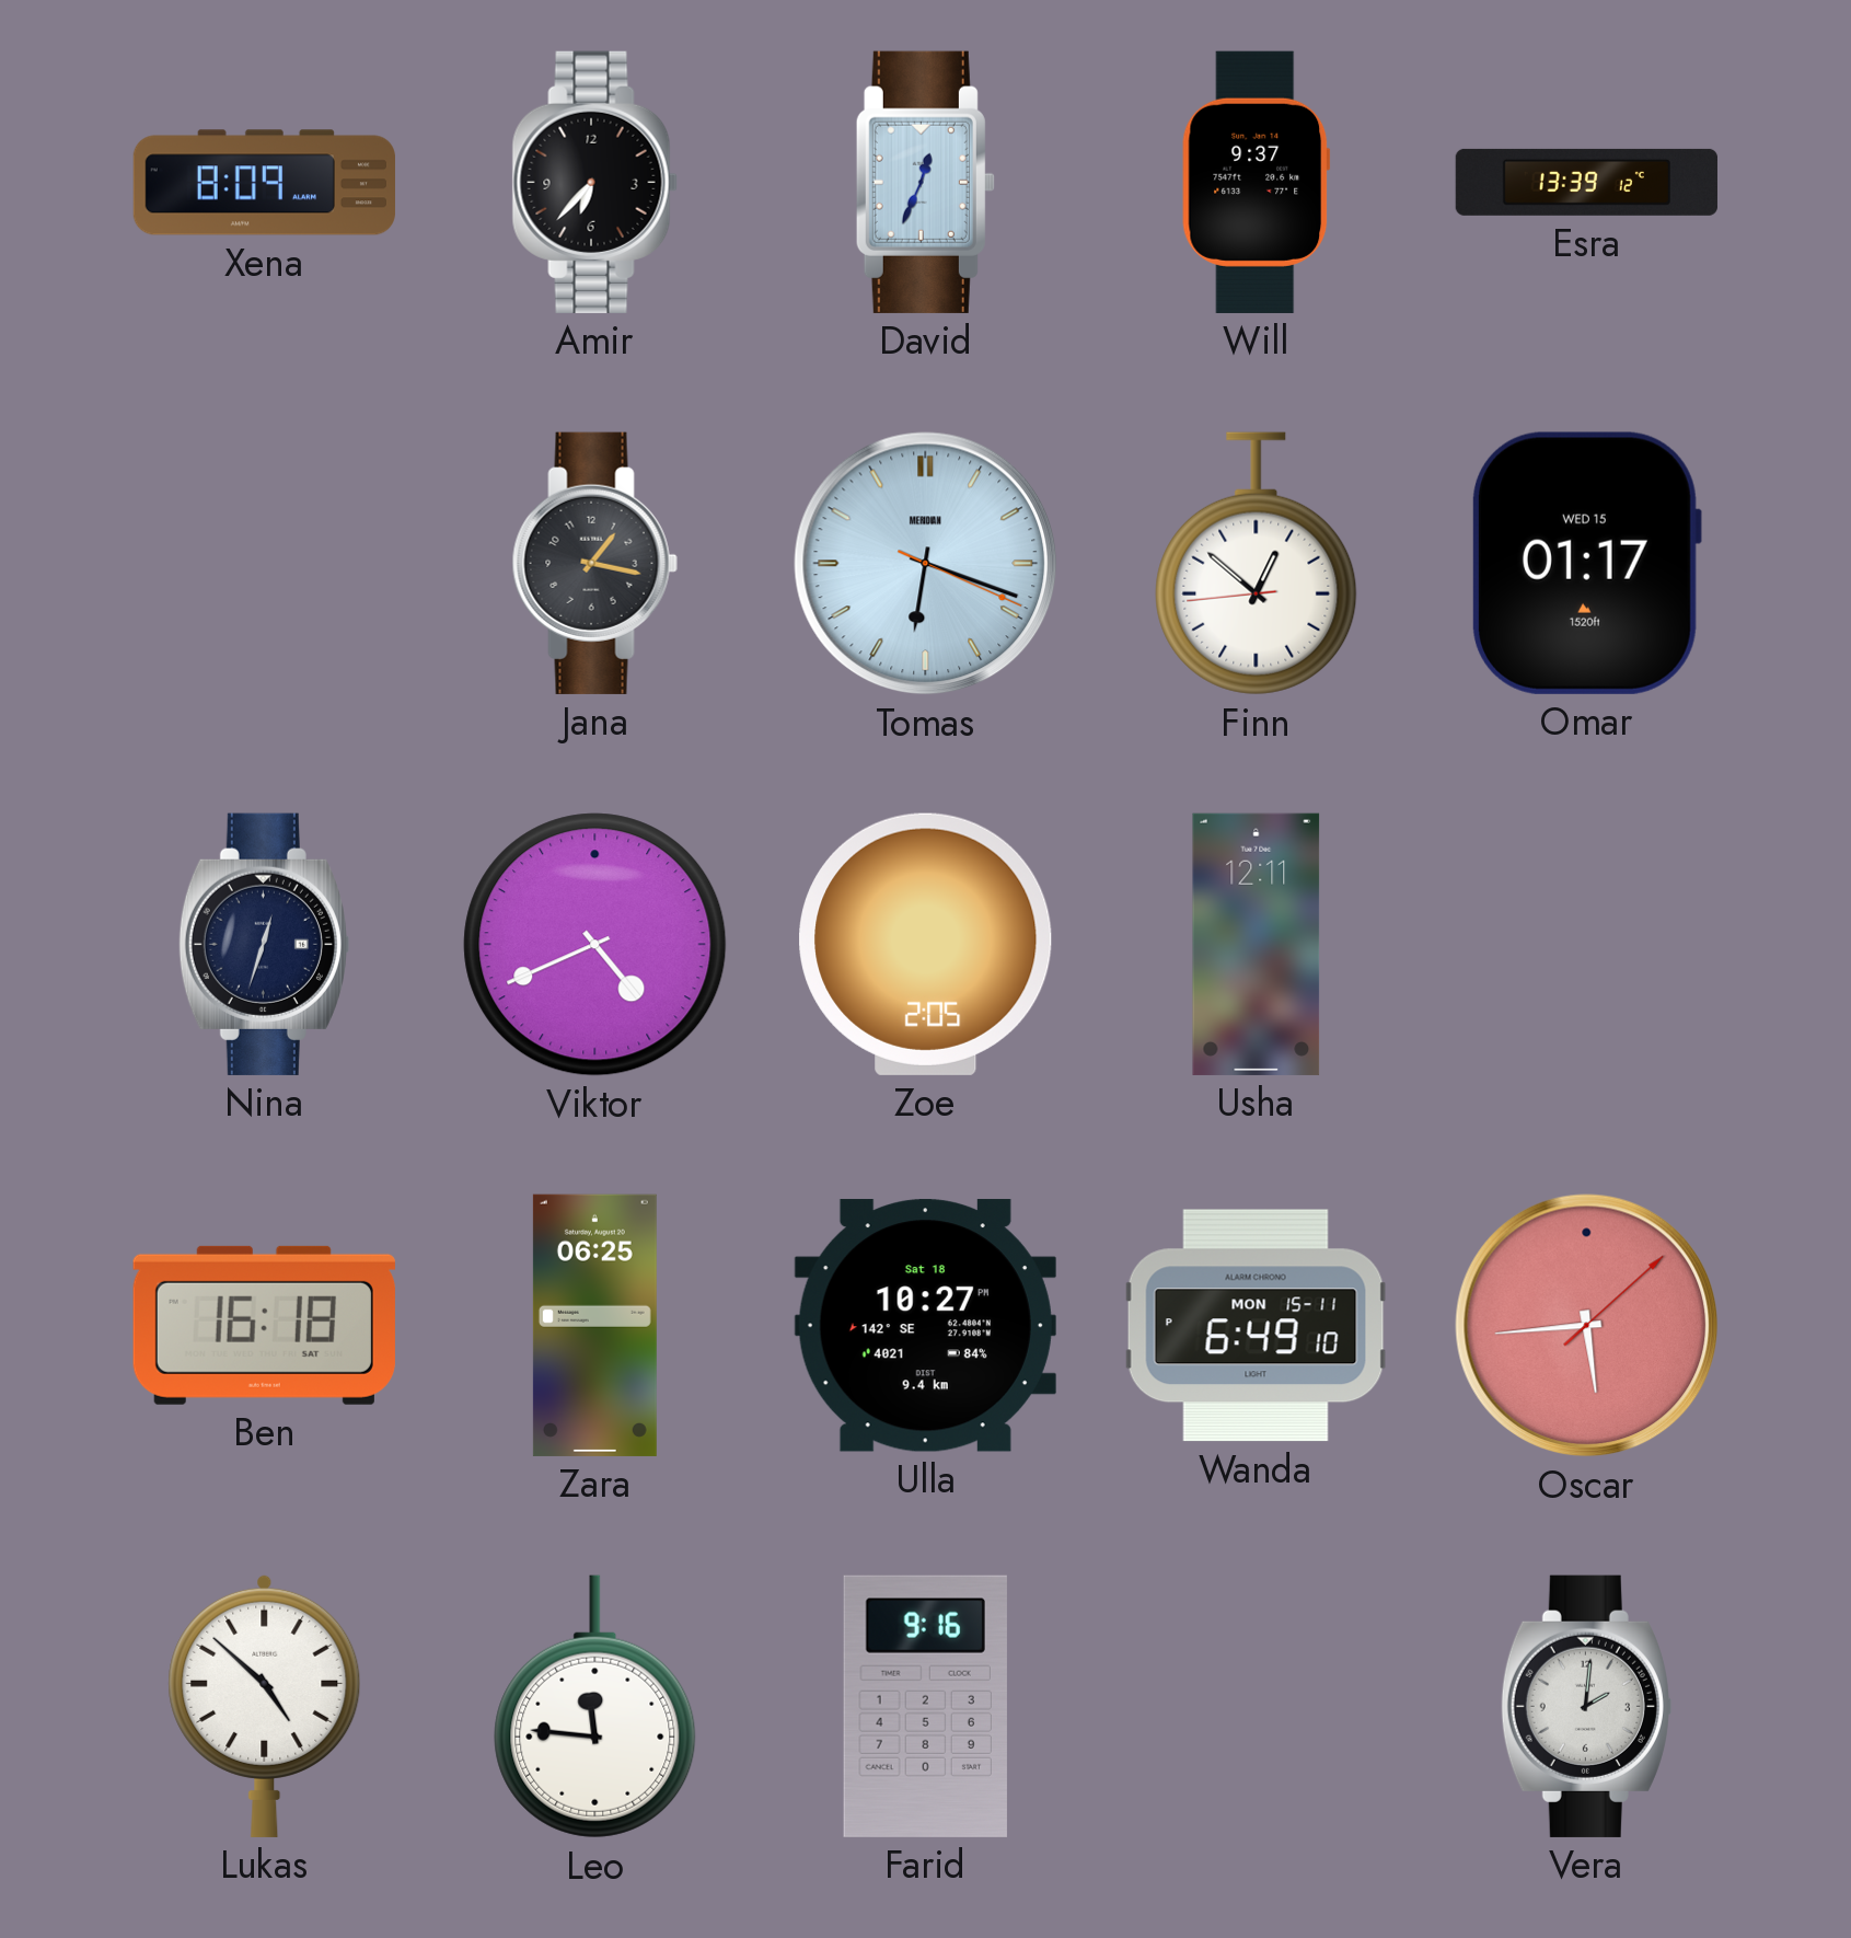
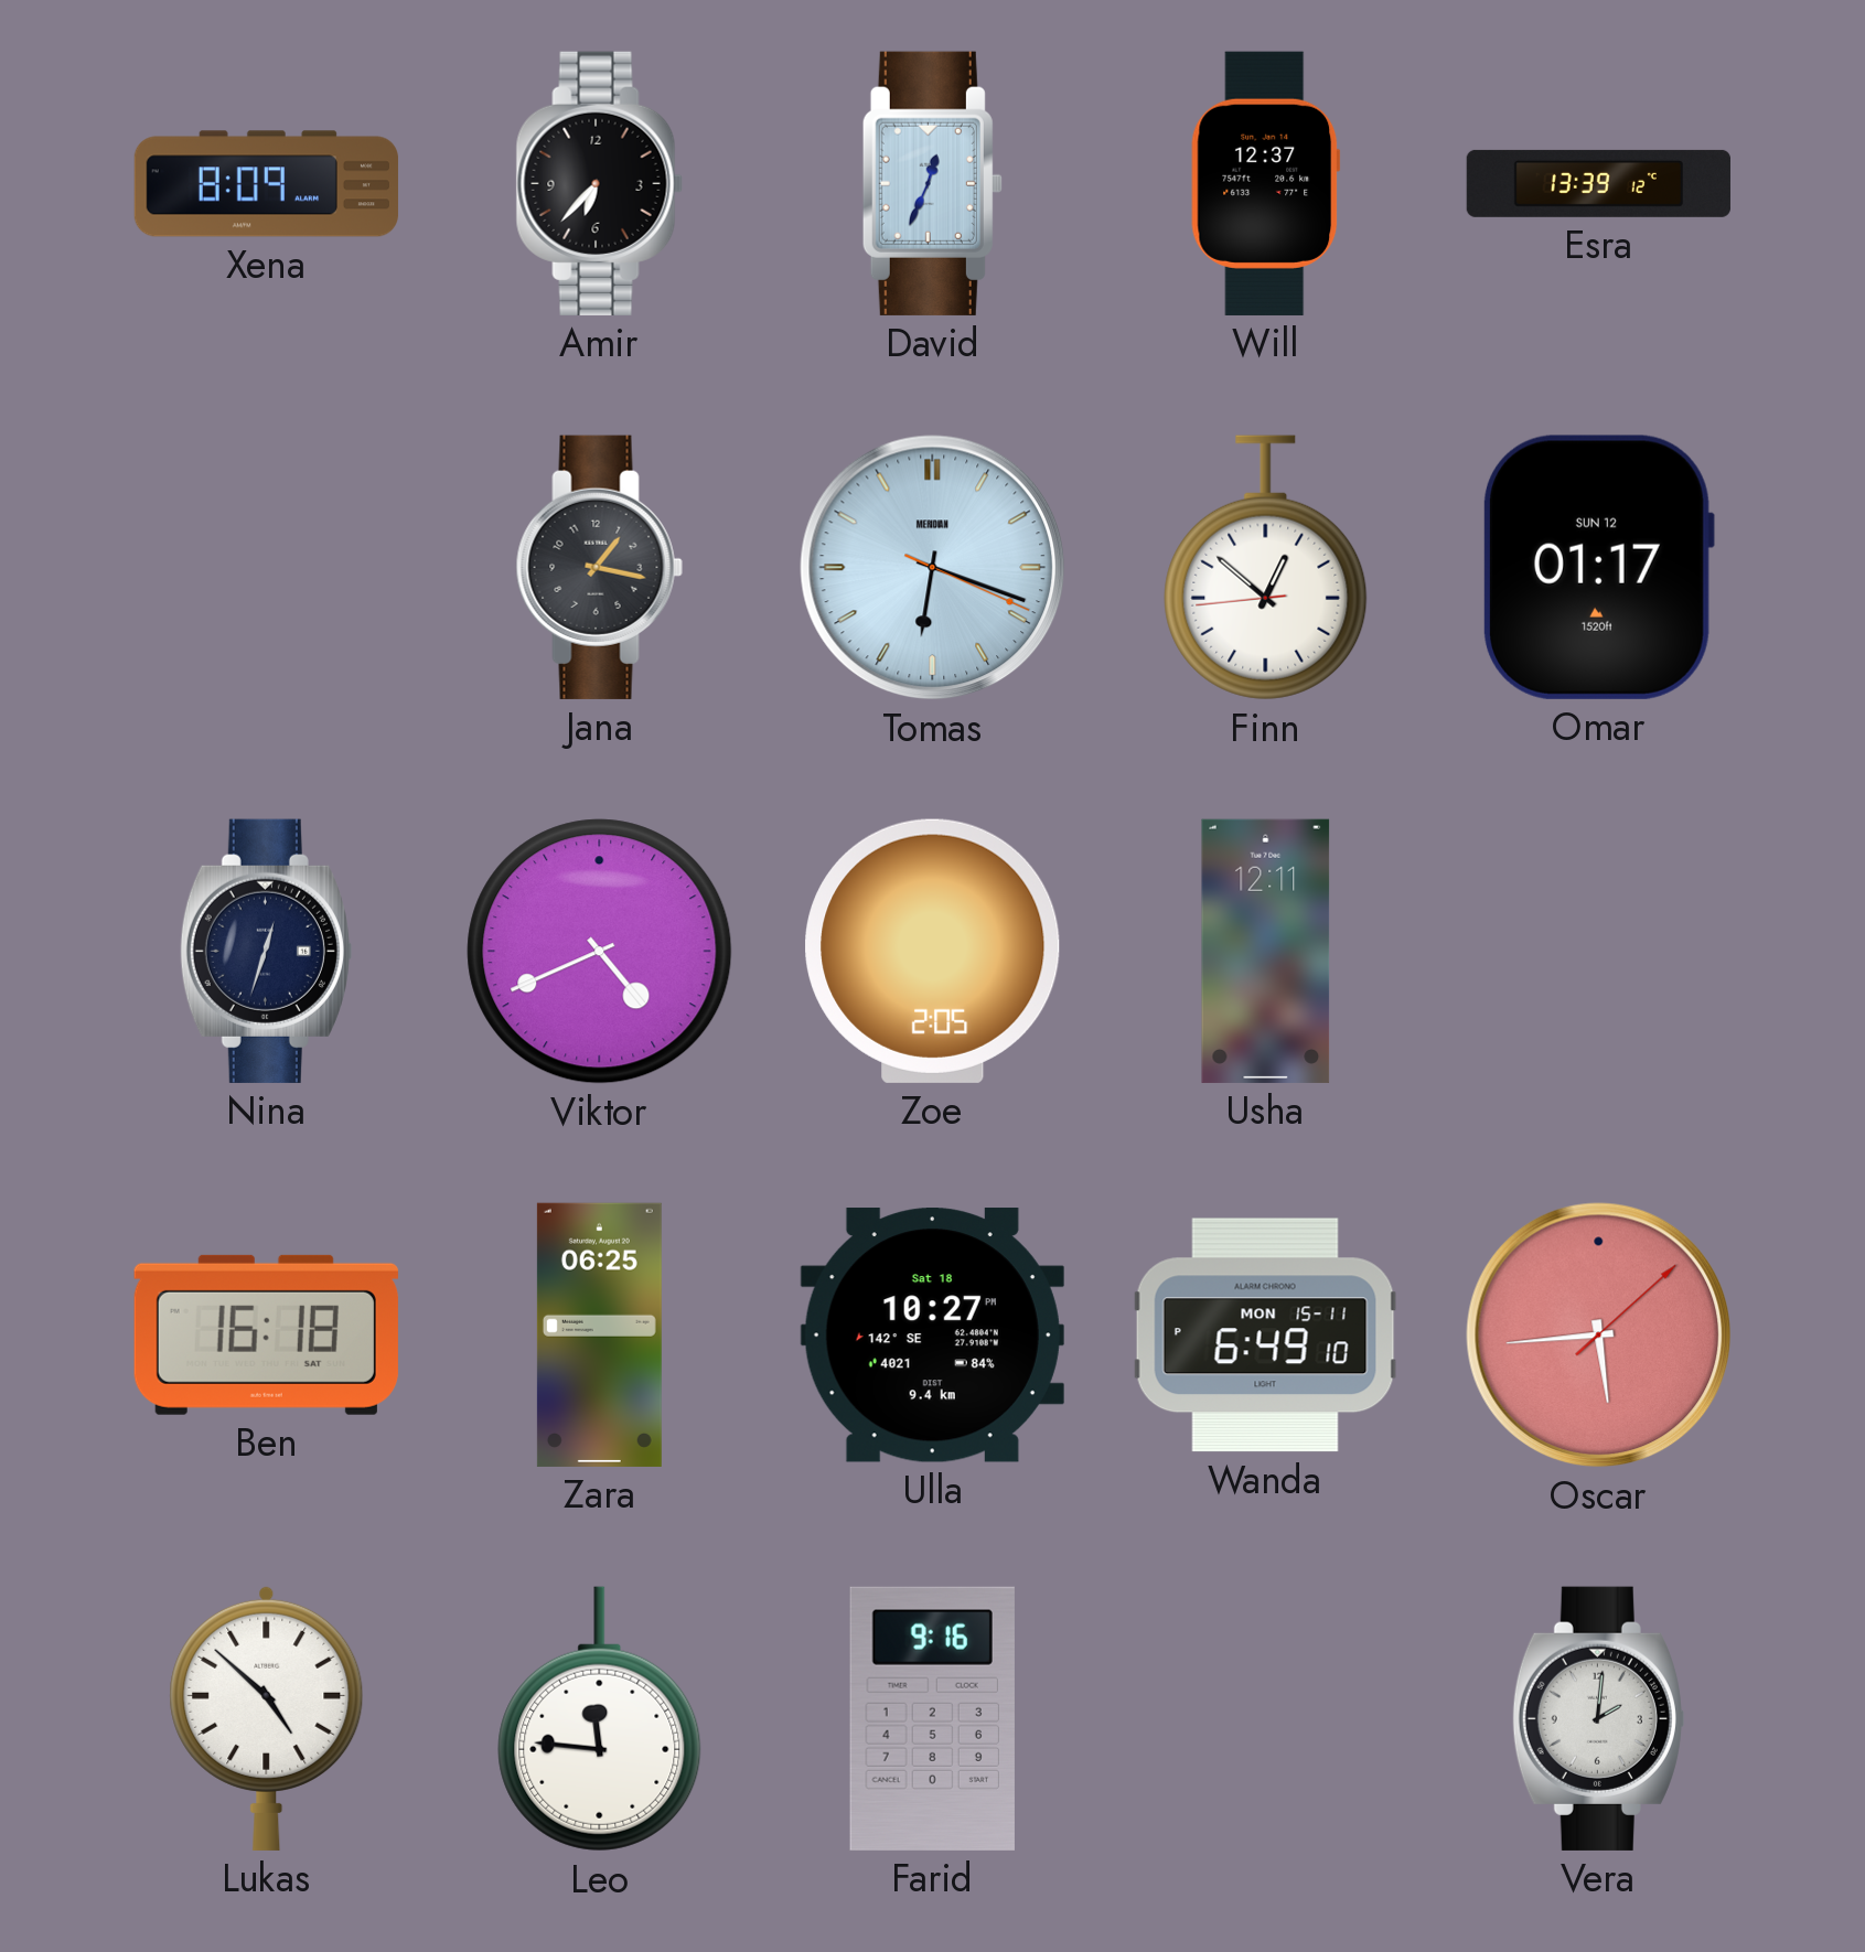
Will: 9:37 -> 12:37
Omar date: WED 15 -> SUN 12
